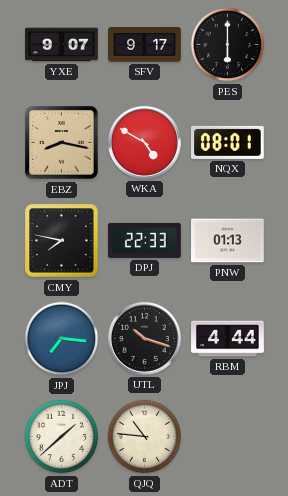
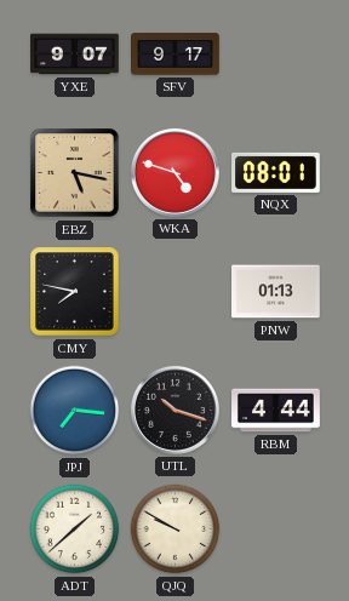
PES: 6:00 -> none
EBZ: 8:17 -> 5:17
WKA: 4:50 -> 4:48
DPJ: 22:33 -> none
QJQ: 10:46 -> 9:50
